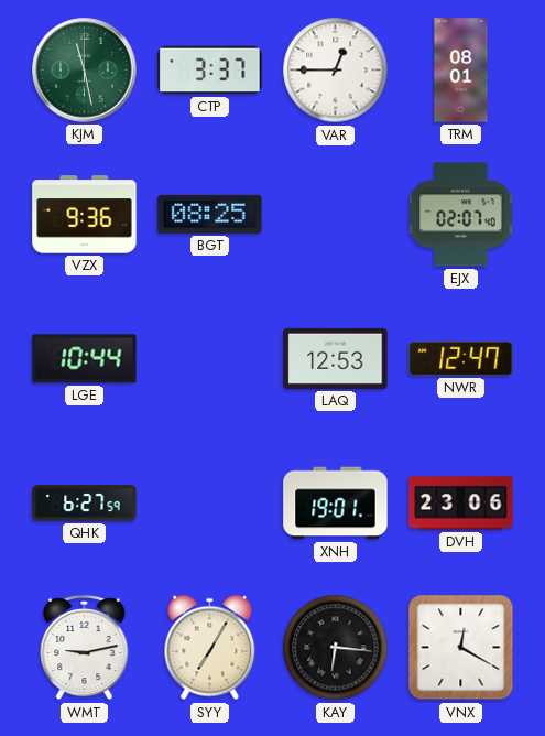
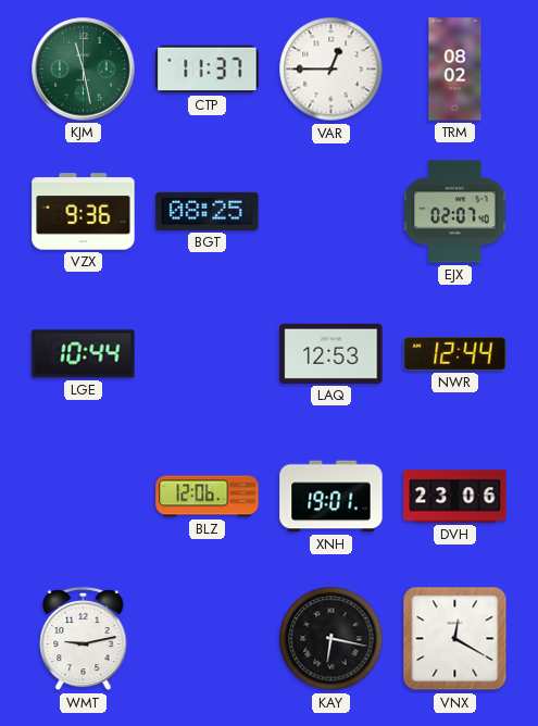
CTP: 3:37 -> 11:37
TRM: 08:01 -> 08:02
NWR: 12:47 -> 12:44
QHK: 6:27 -> none
BLZ: none -> 12:06
SYY: 7:05 -> none
KAY: 6:16 -> 6:17
